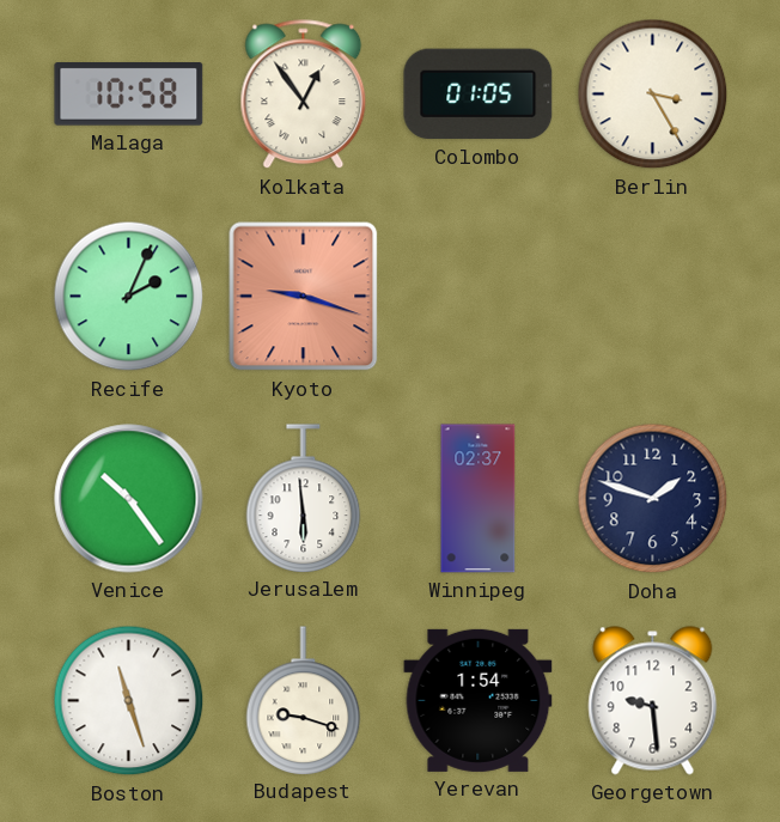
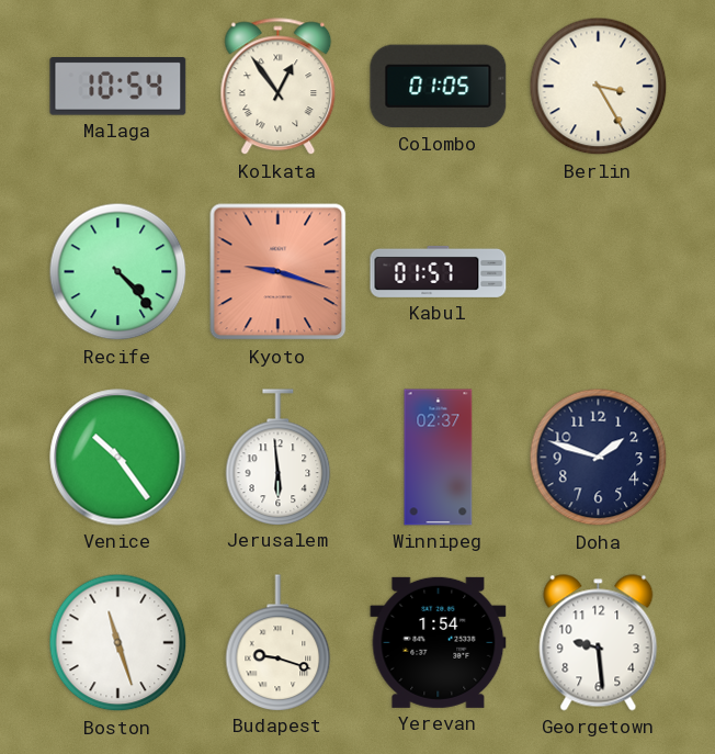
Malaga: 10:58 -> 10:54
Recife: 2:04 -> 4:23
Kabul: none -> 01:57
